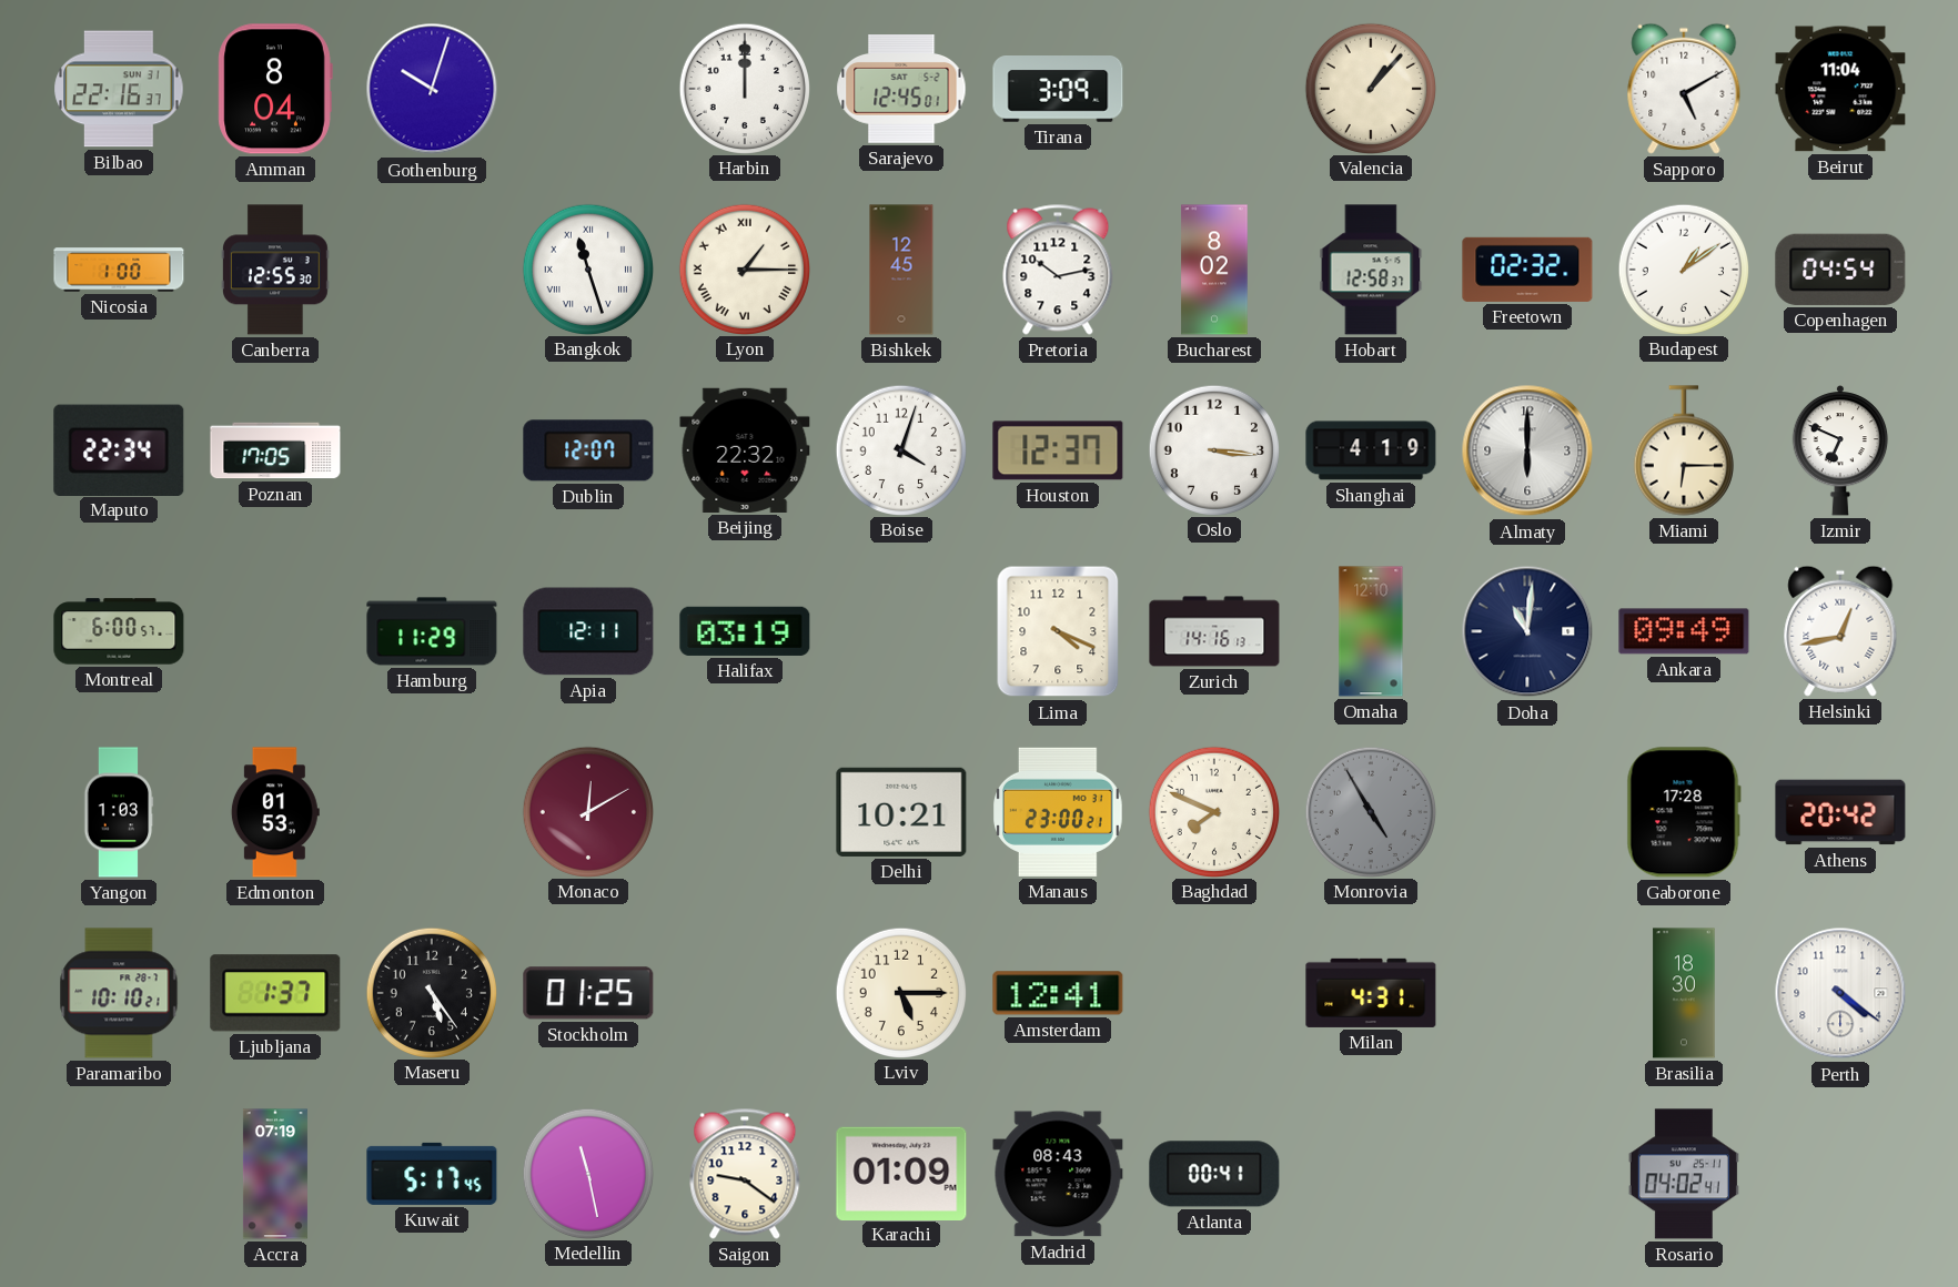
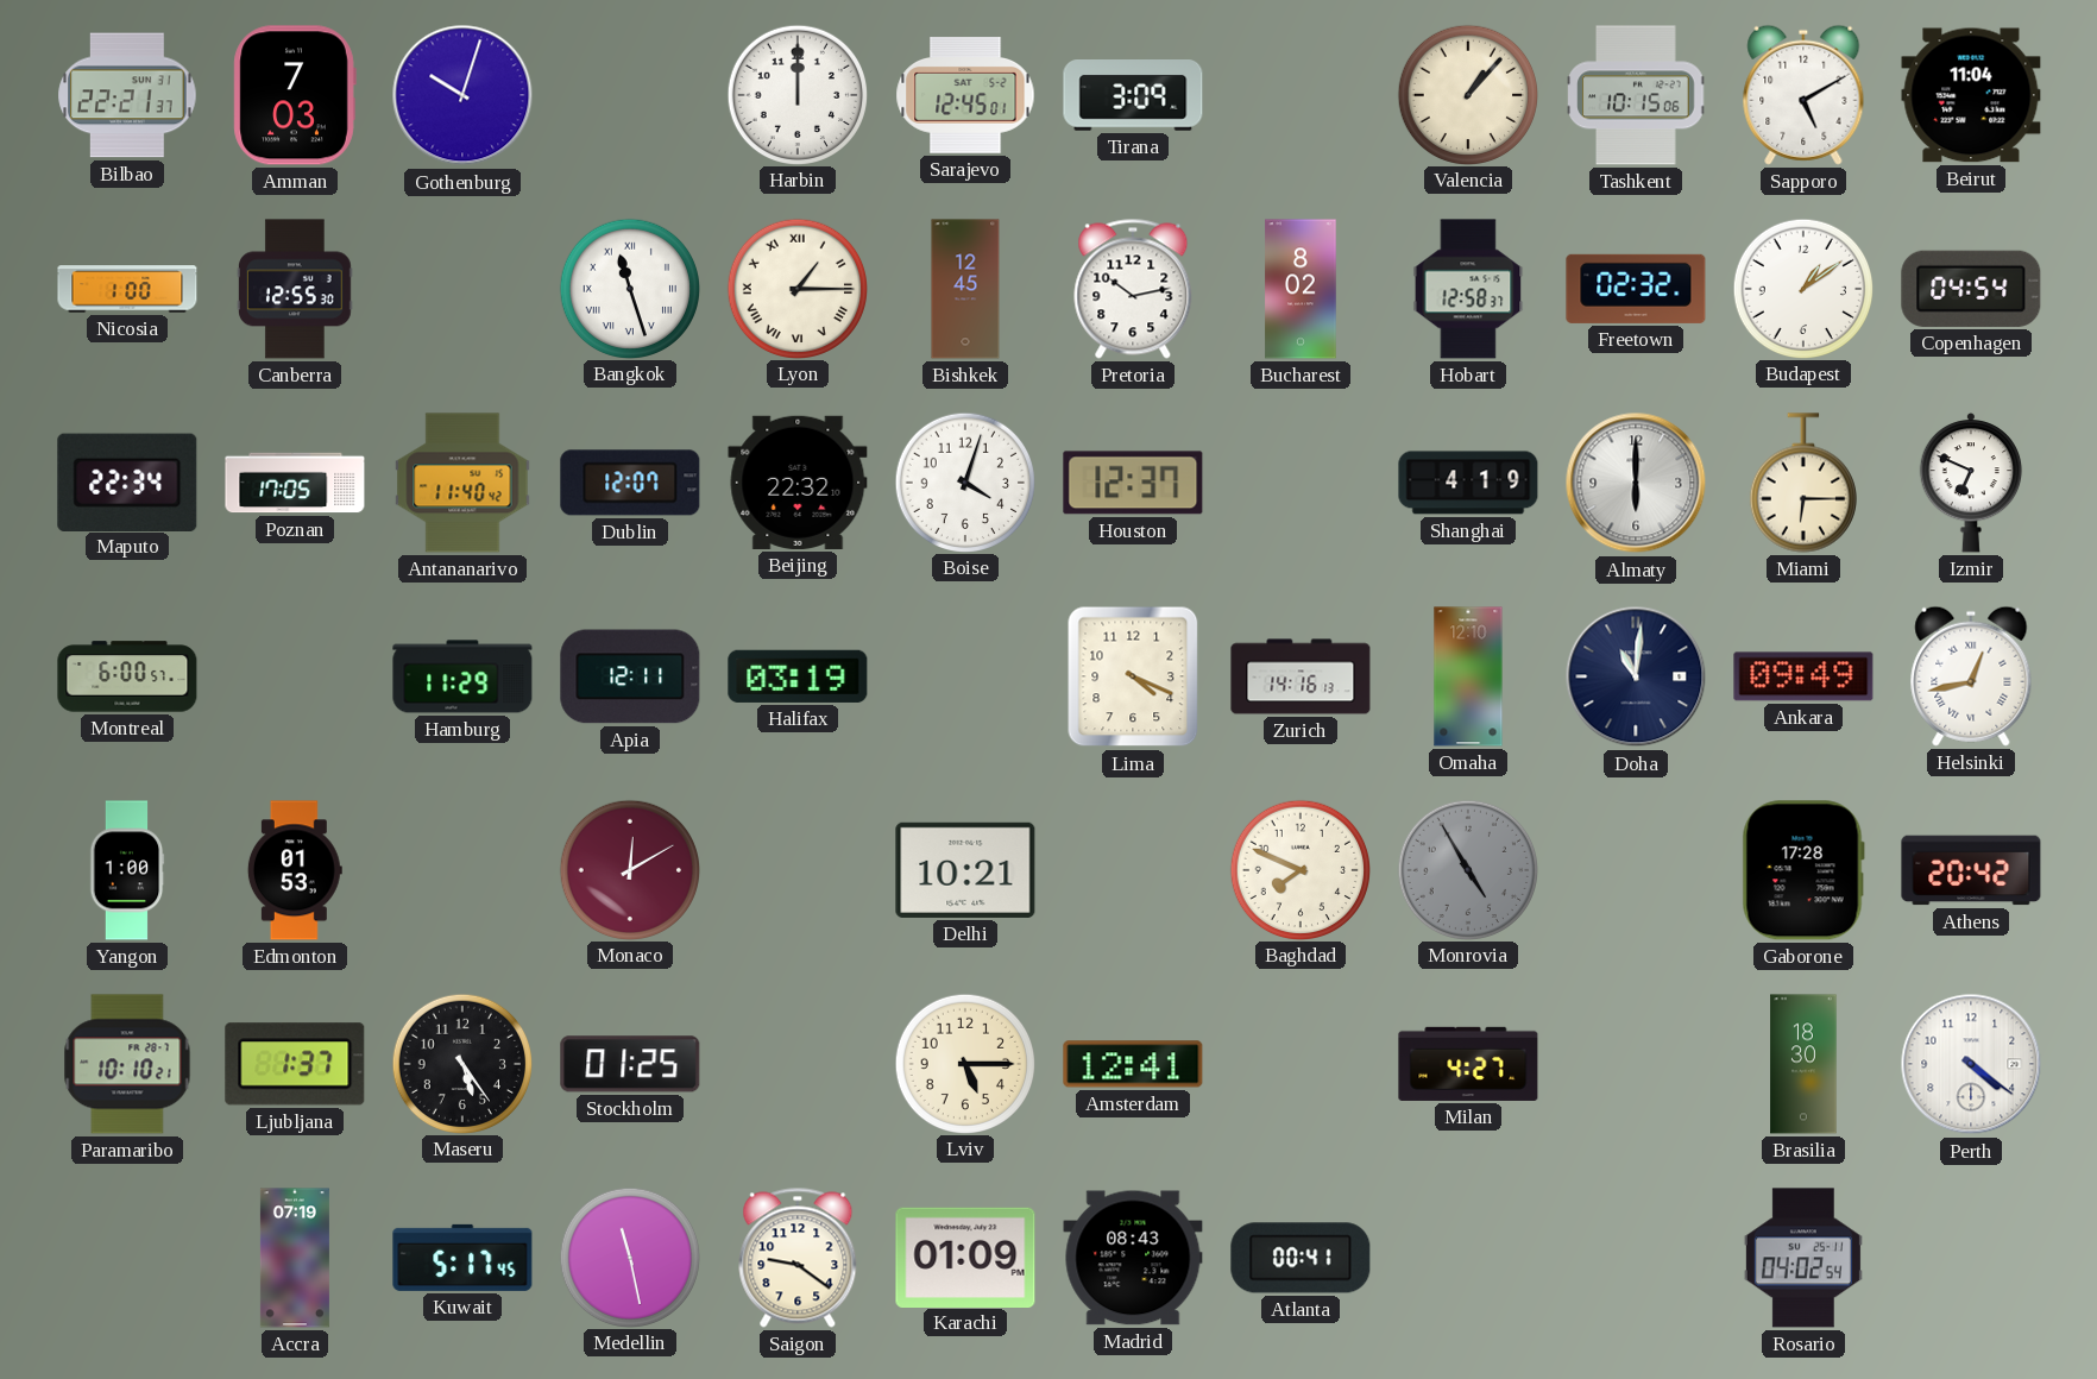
Bilbao: 22:16 -> 22:21
Amman: 8:04 -> 7:03
Tashkent: none -> 10:15
Antananarivo: none -> 11:40
Oslo: 3:16 -> none
Yangon: 1:03 -> 1:00
Manaus: 23:00 -> none
Milan: 4:31 -> 4:27
Rosario: 04:02:41 -> 04:02:54
